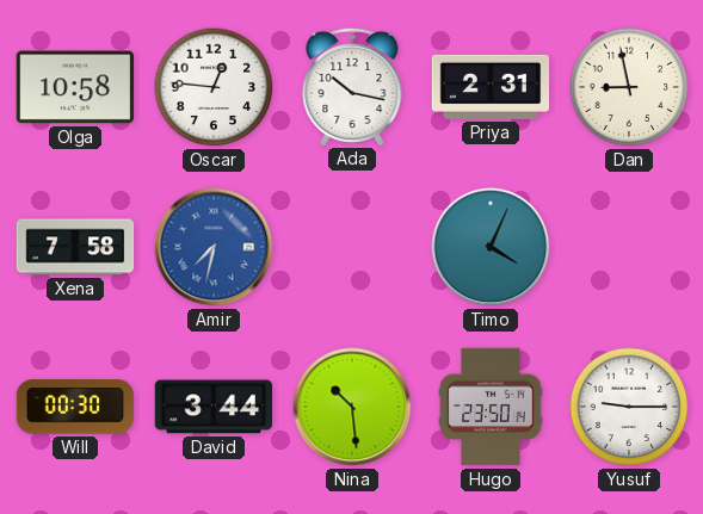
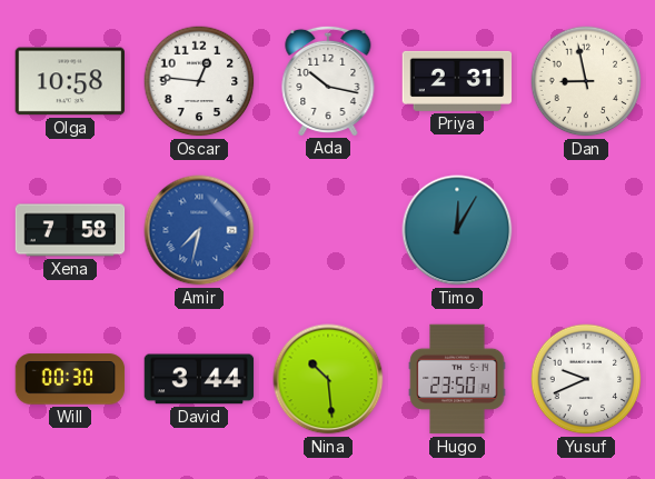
Timo: 4:04 -> 12:05
Yusuf: 9:15 -> 9:41
